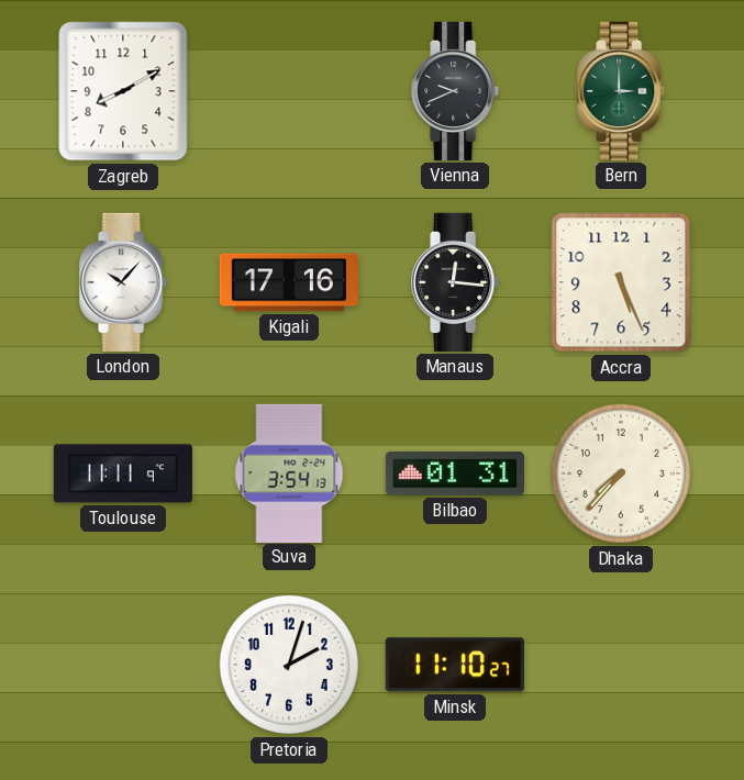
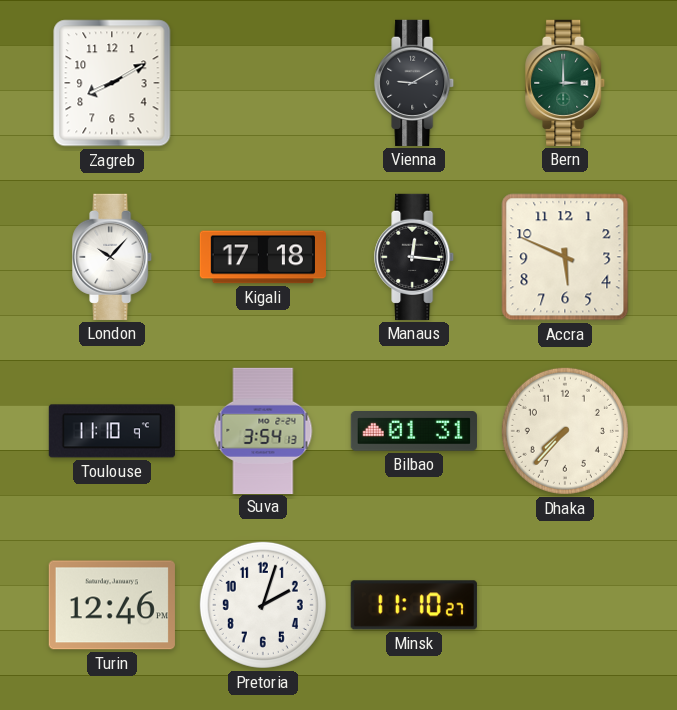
Vienna: 9:41 -> 9:10
Kigali: 17:16 -> 17:18
Accra: 5:26 -> 5:49
Toulouse: 11:11 -> 11:10
Turin: none -> 12:46
